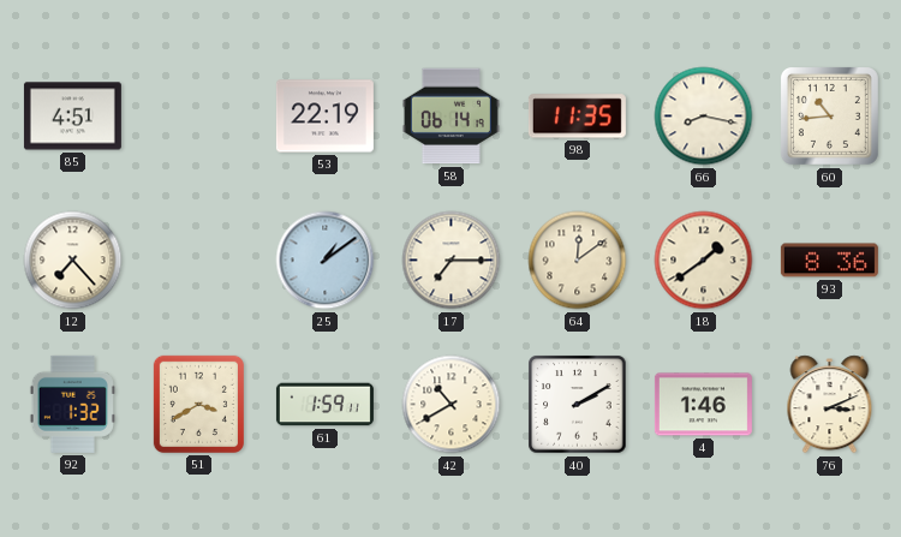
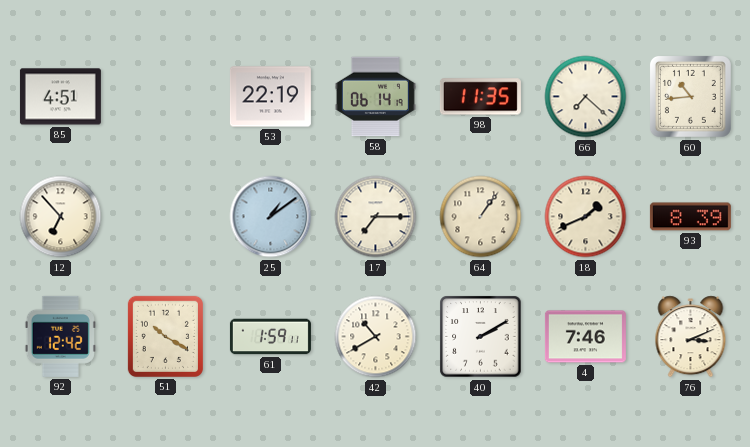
66: 8:17 -> 7:22
12: 7:23 -> 6:53
64: 12:09 -> 1:06
18: 1:39 -> 1:41
93: 8:36 -> 8:39
92: 1:32 -> 12:42
51: 3:40 -> 10:20
4: 1:46 -> 7:46
